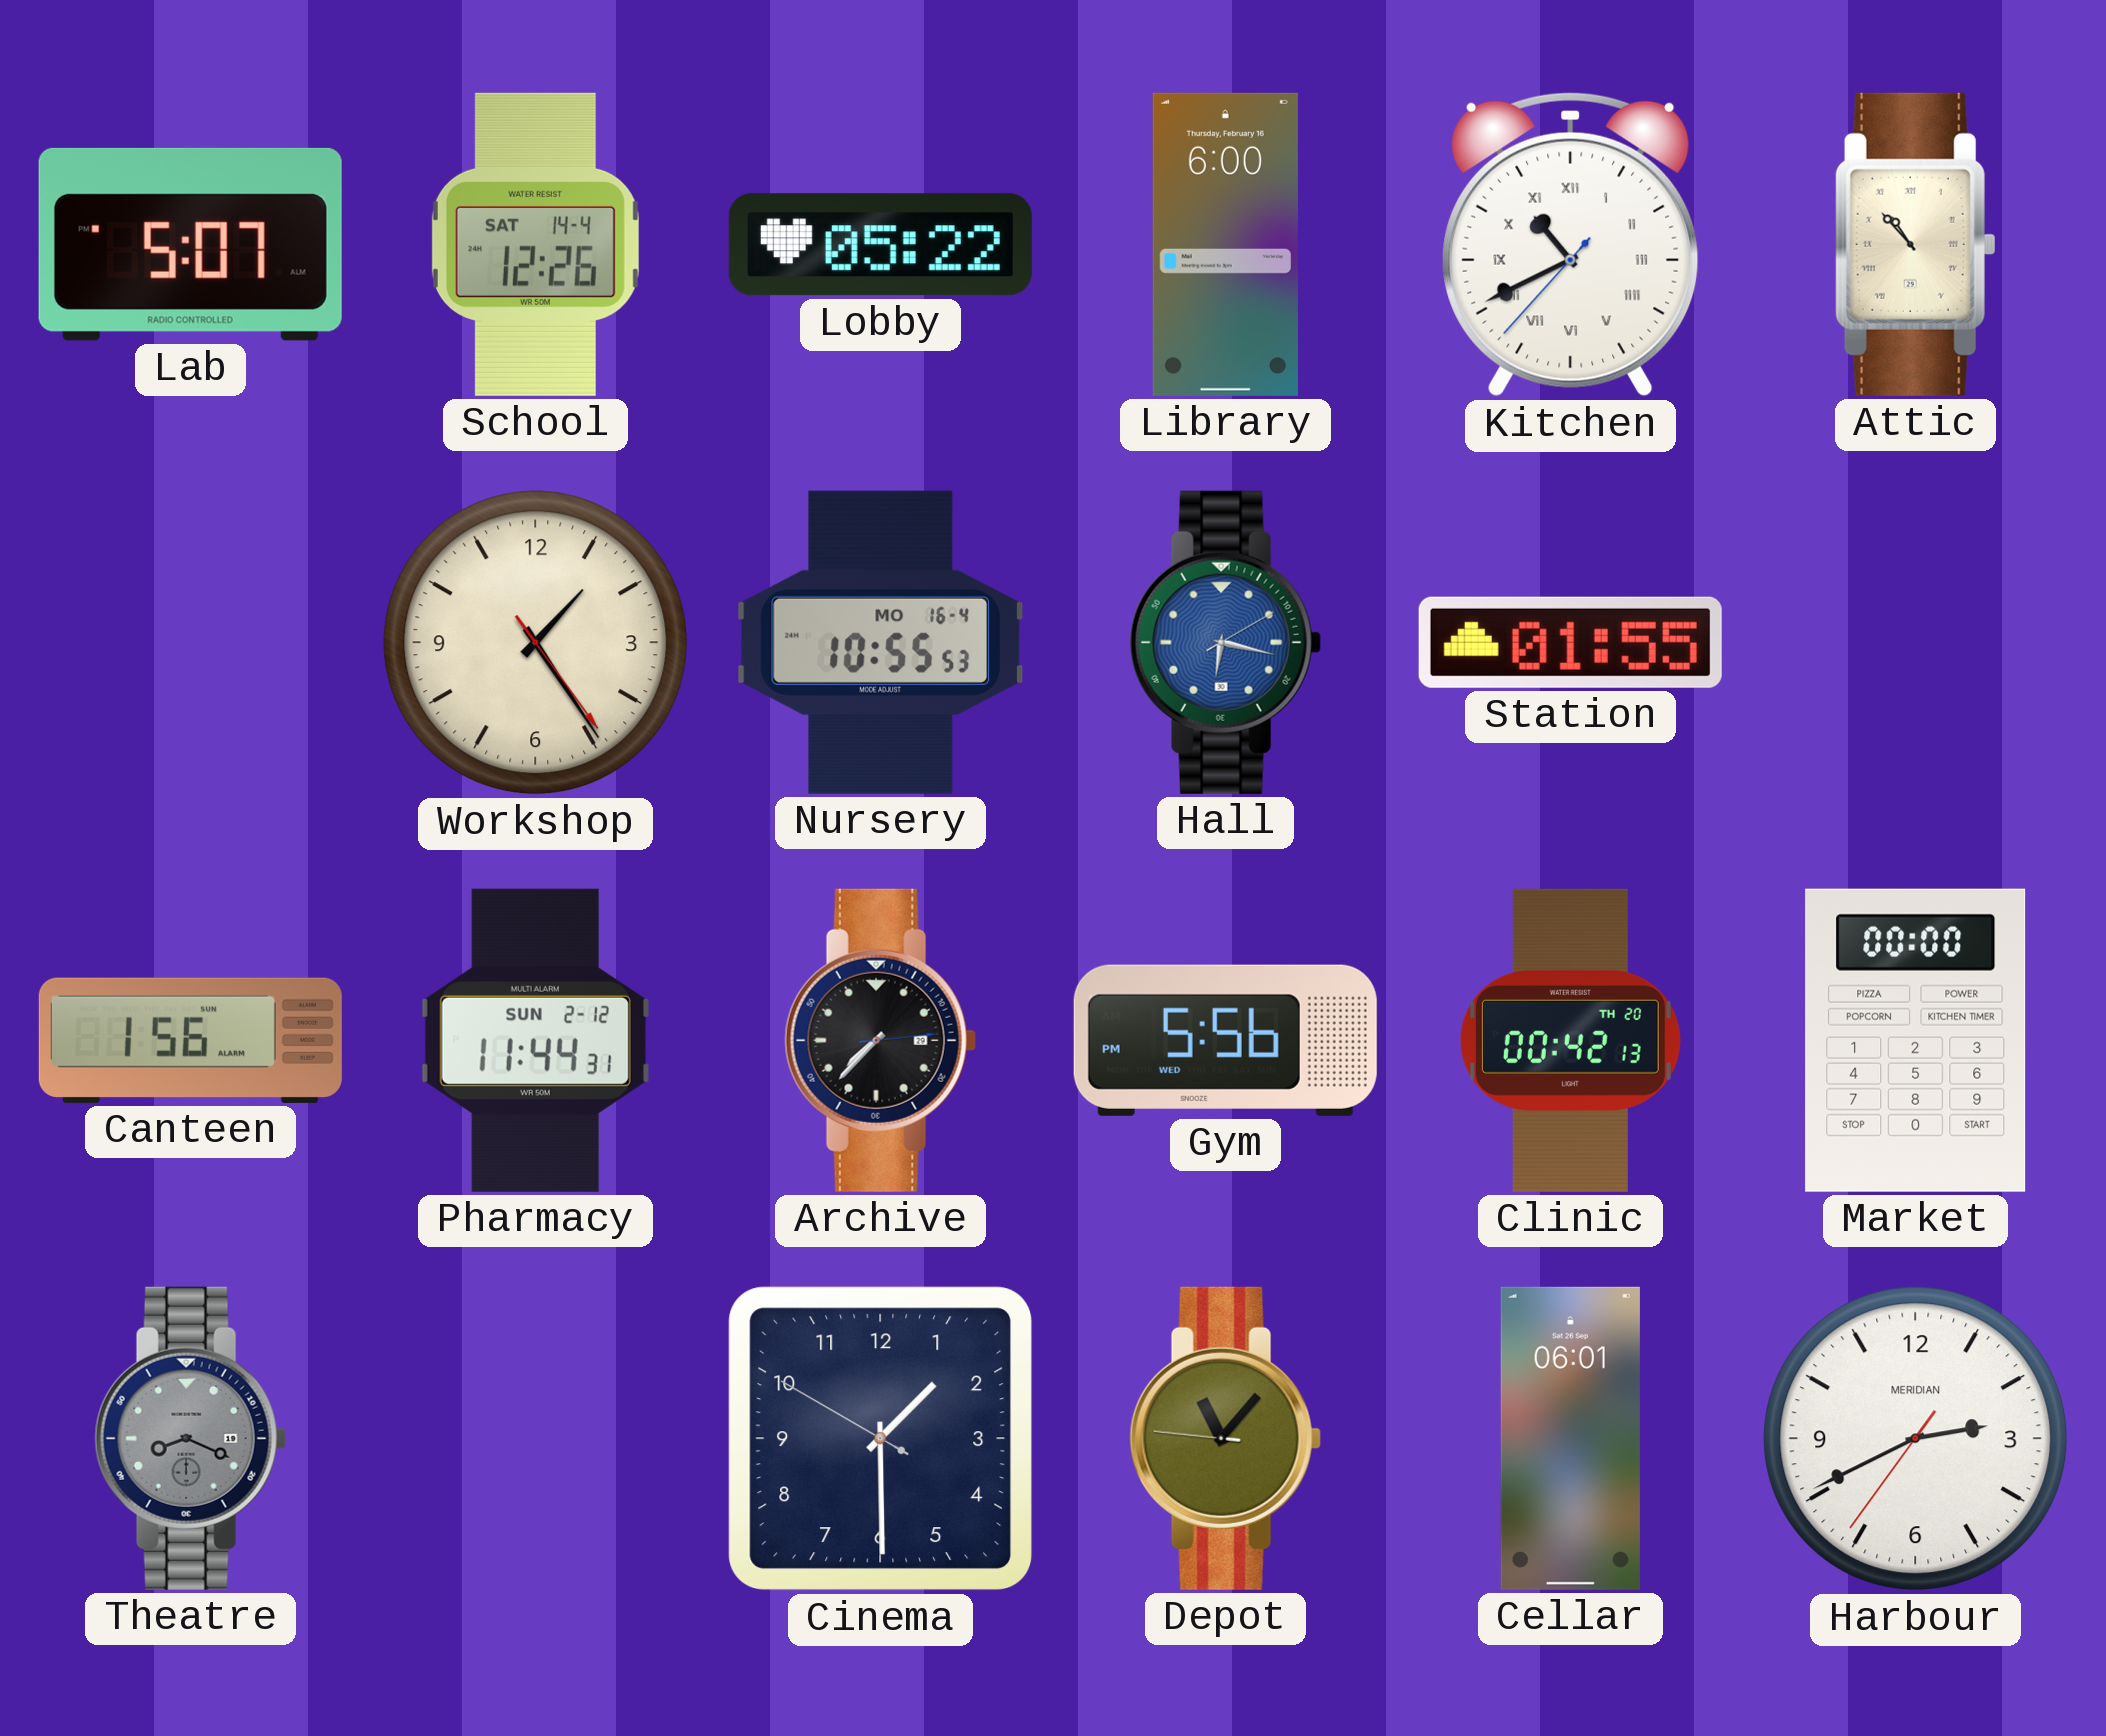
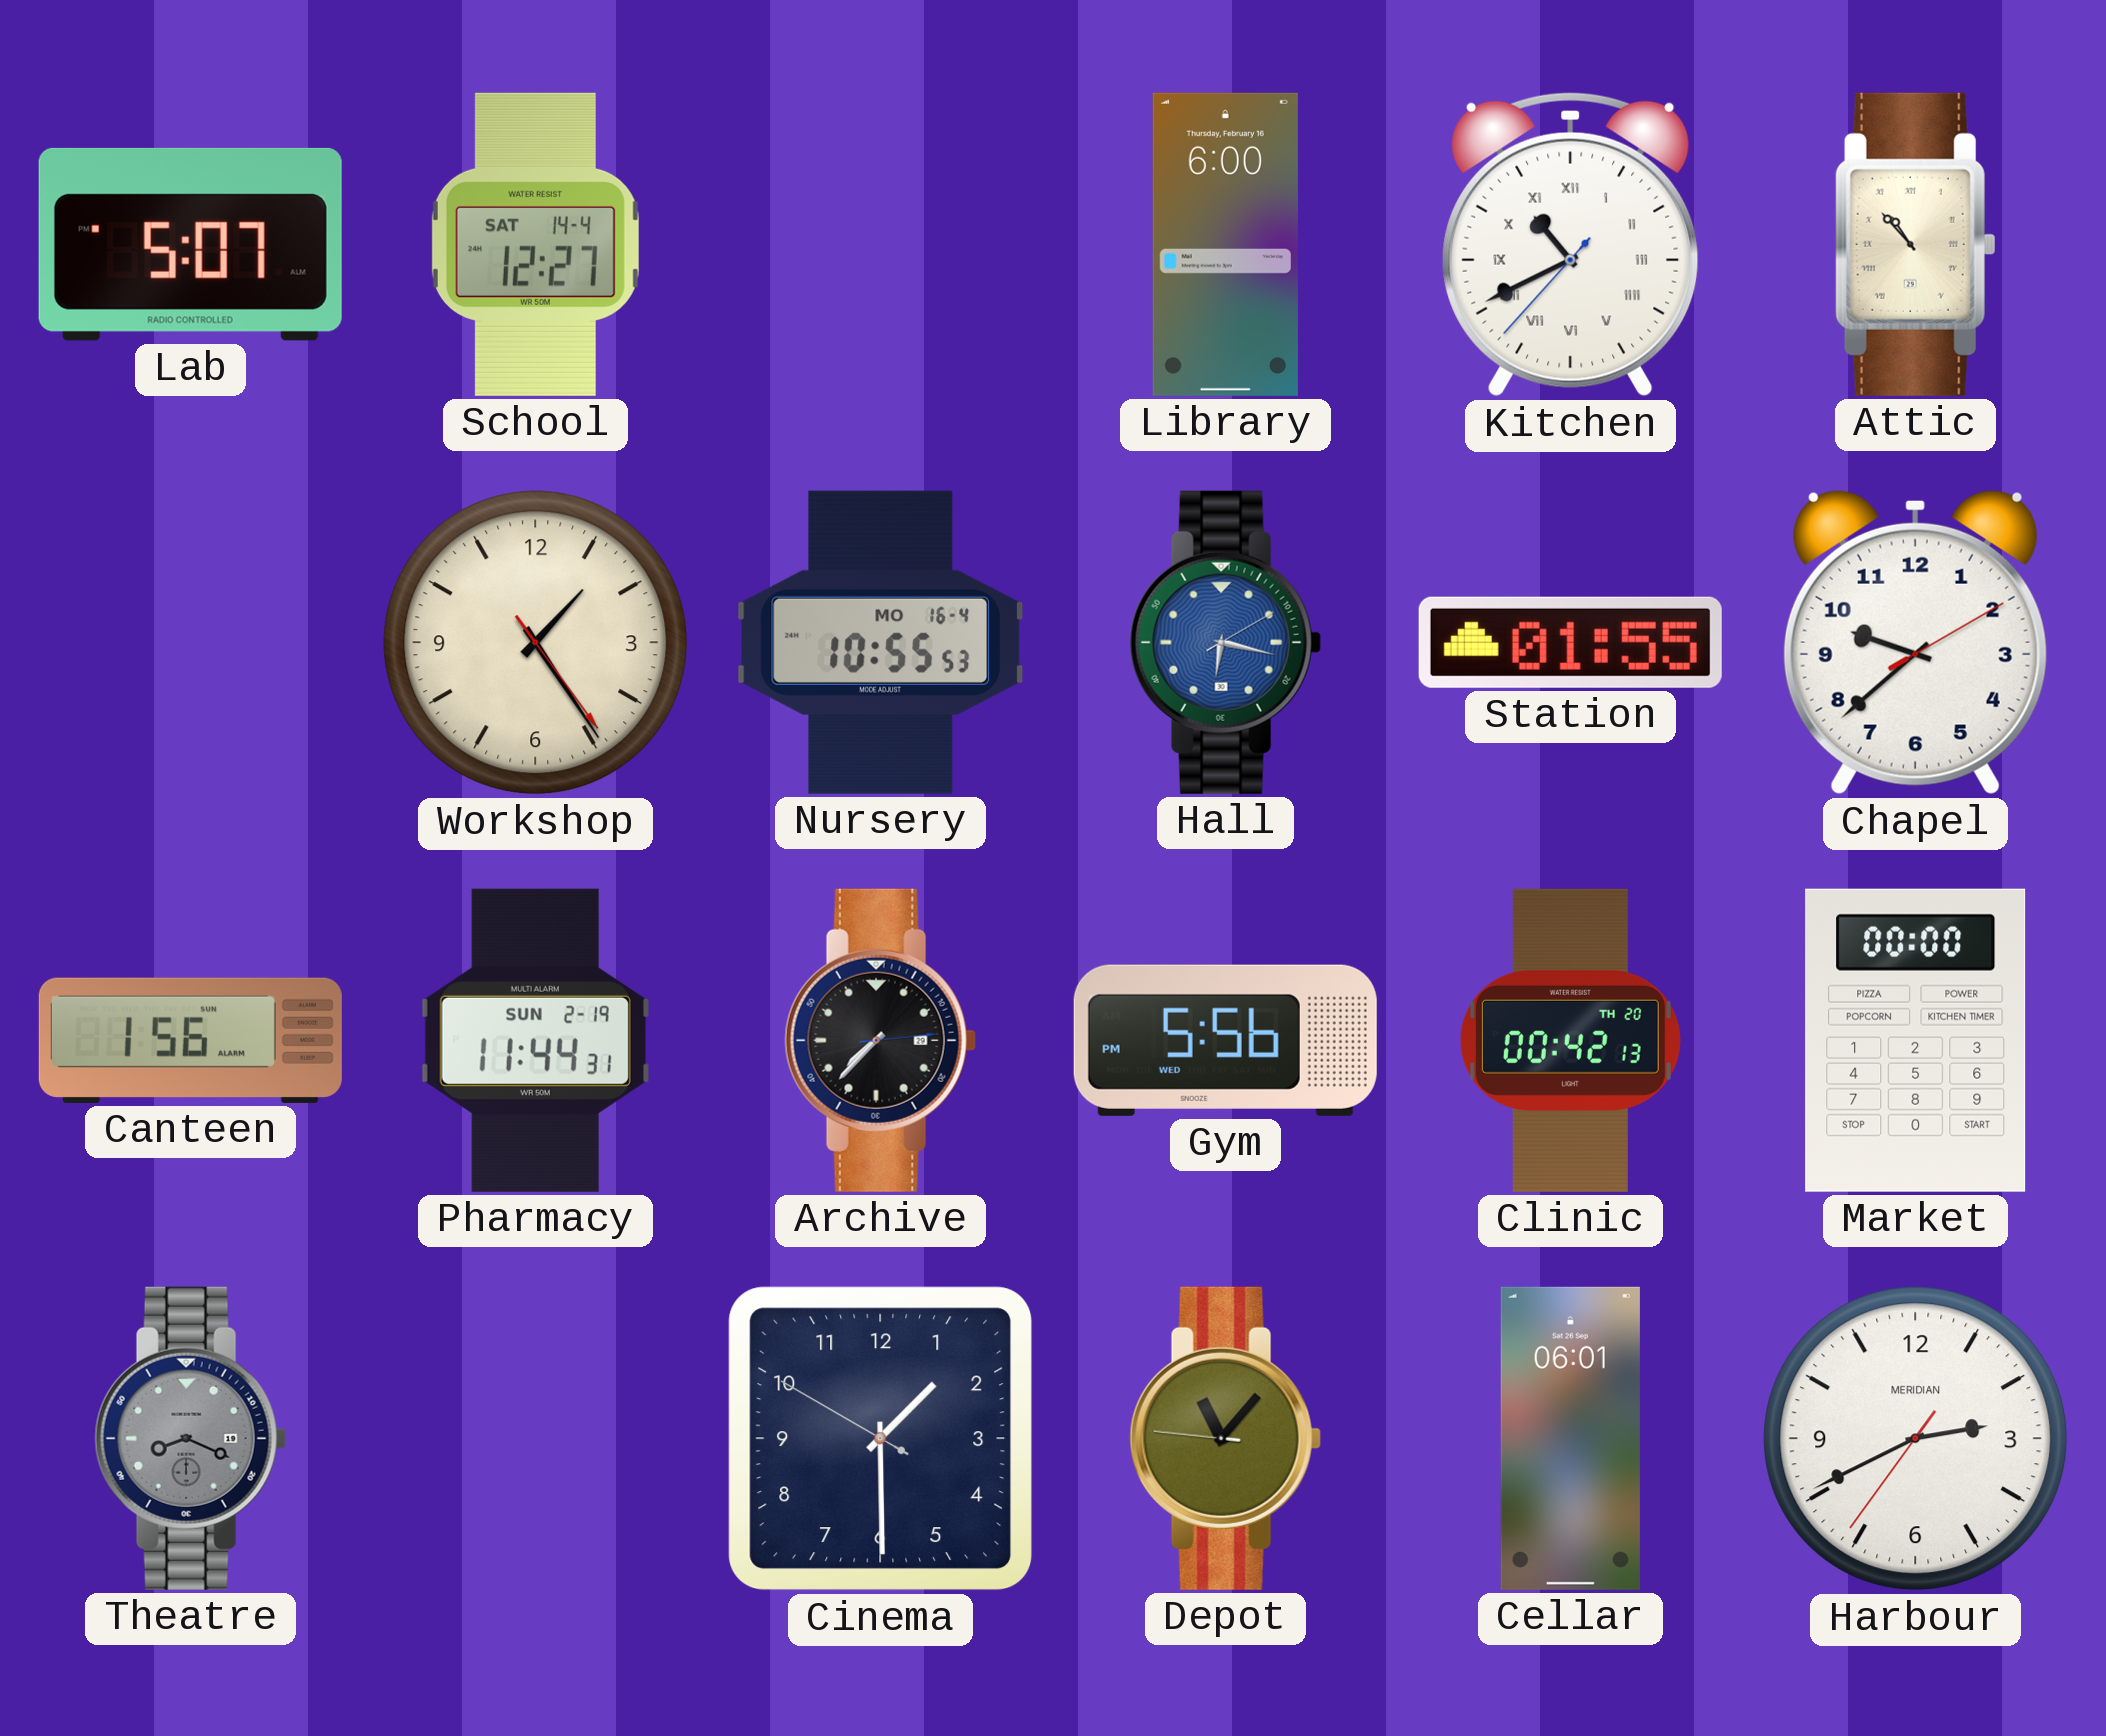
School: 12:26 -> 12:27
Lobby: 05:22 -> none
Chapel: none -> 9:38
Pharmacy date: SUN 2-12 -> SUN 2-19
